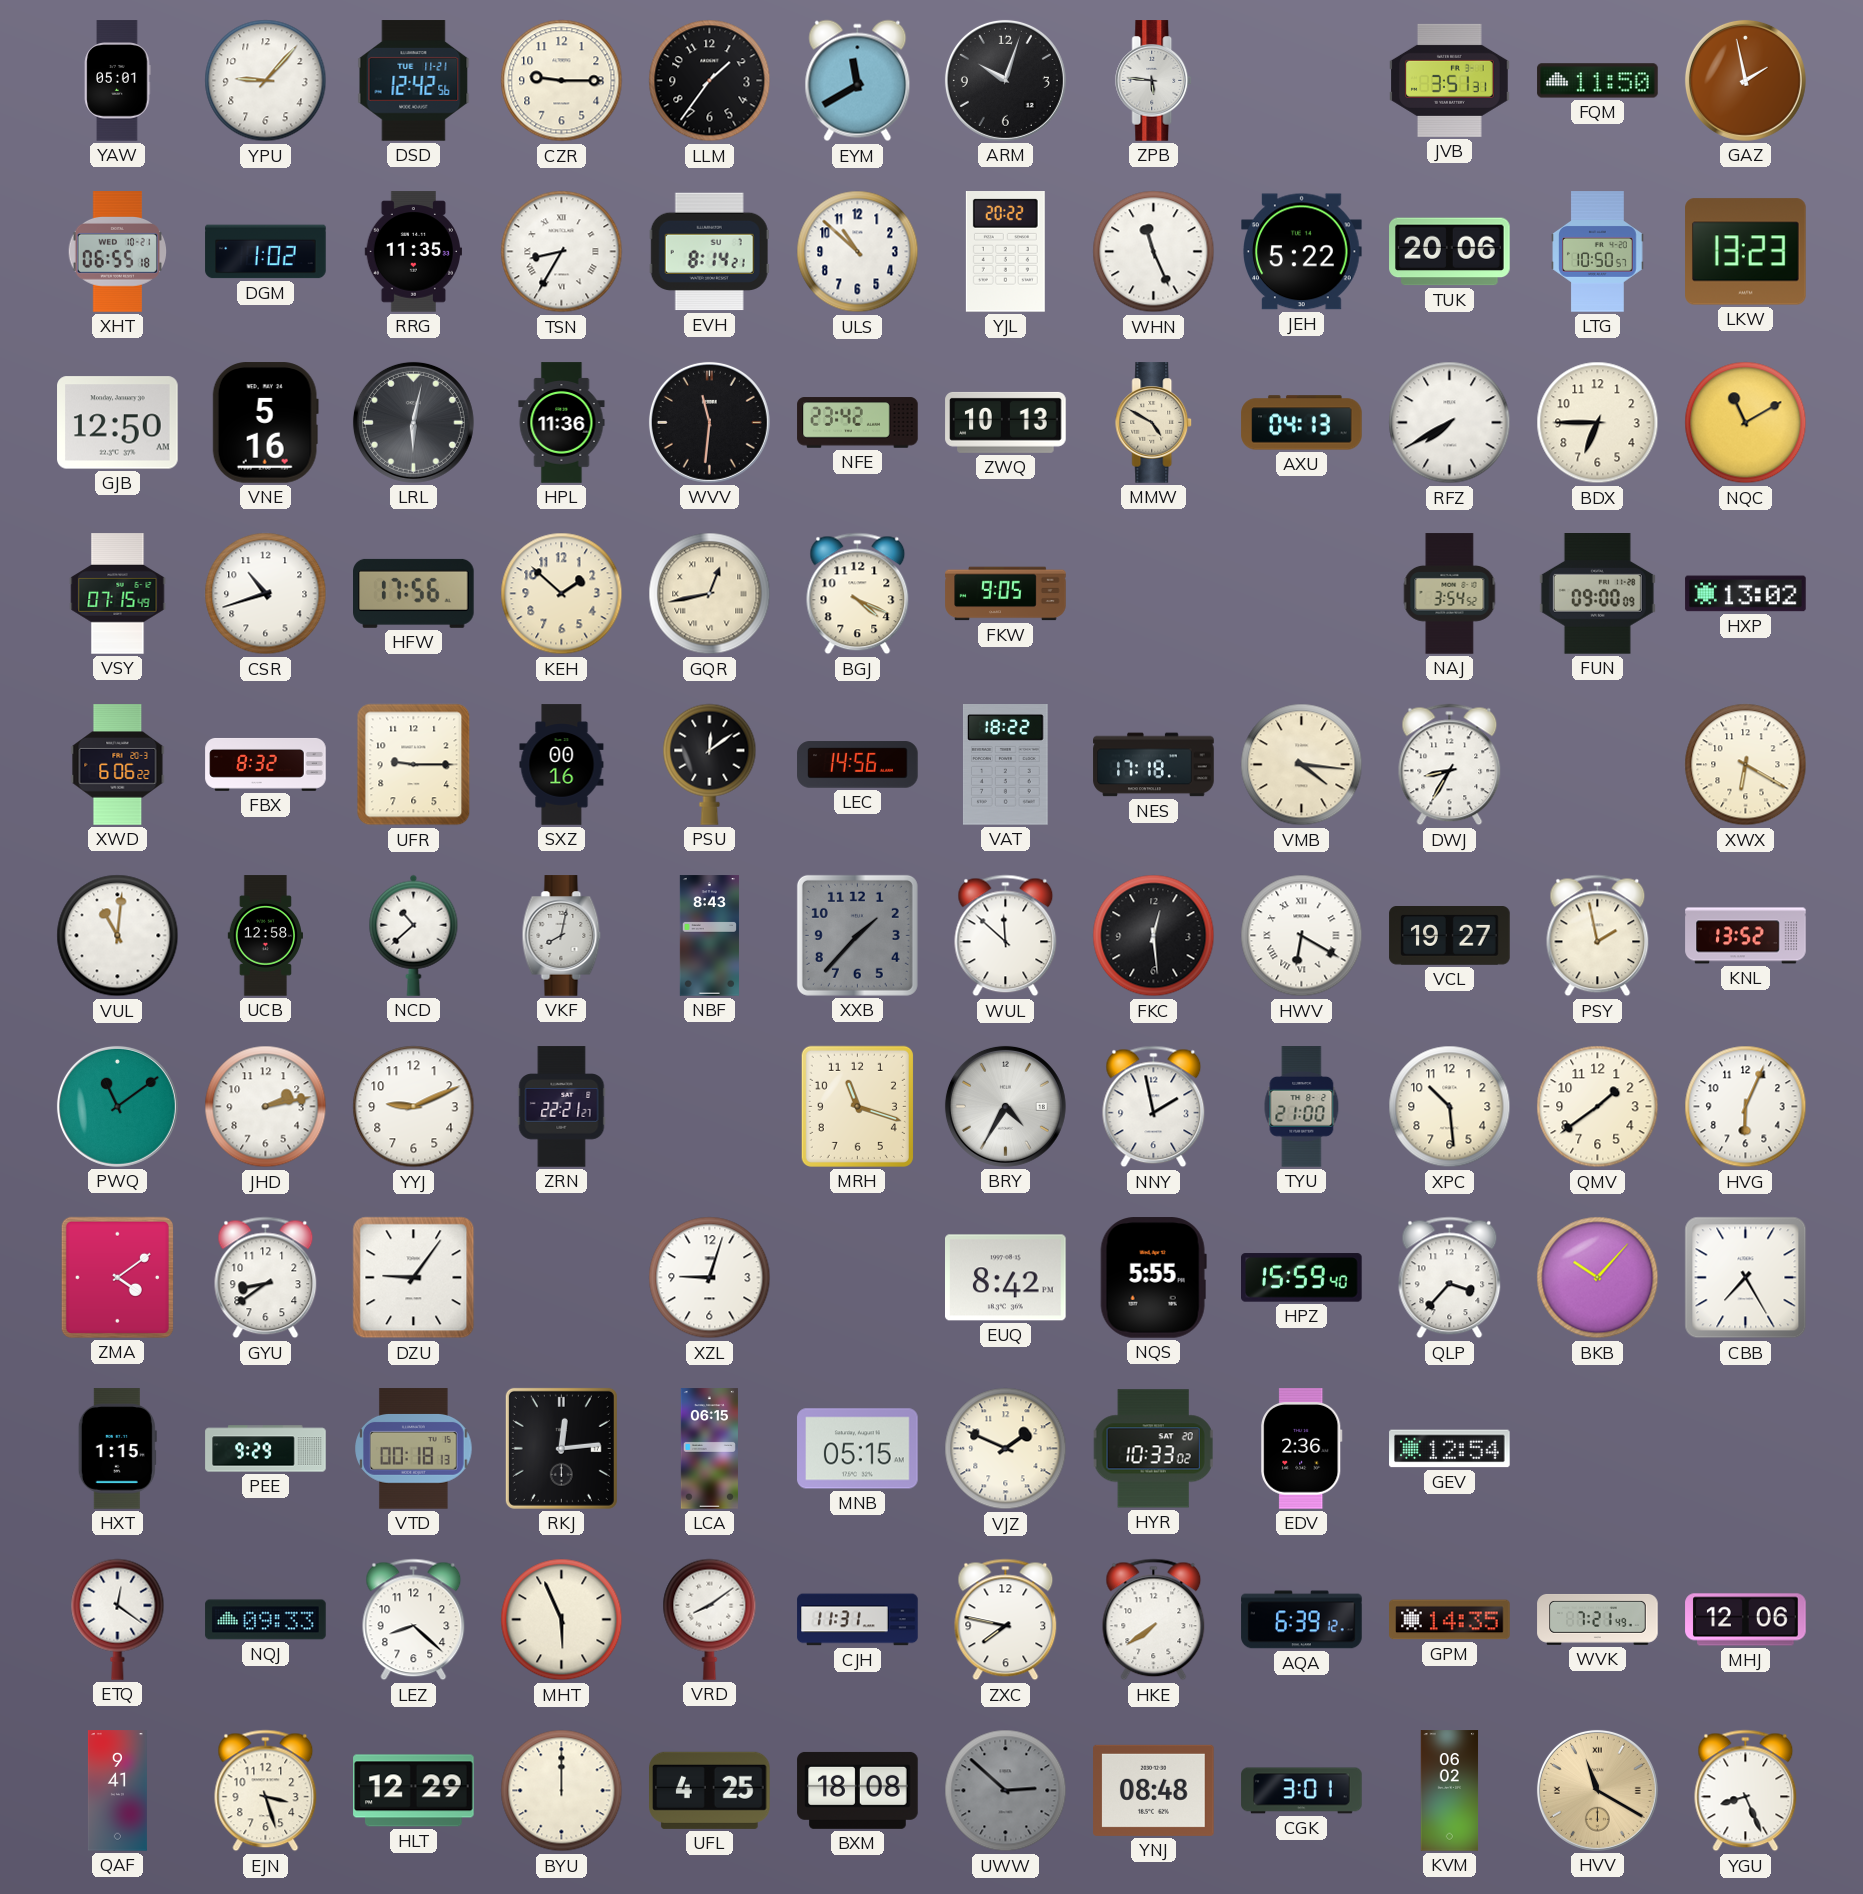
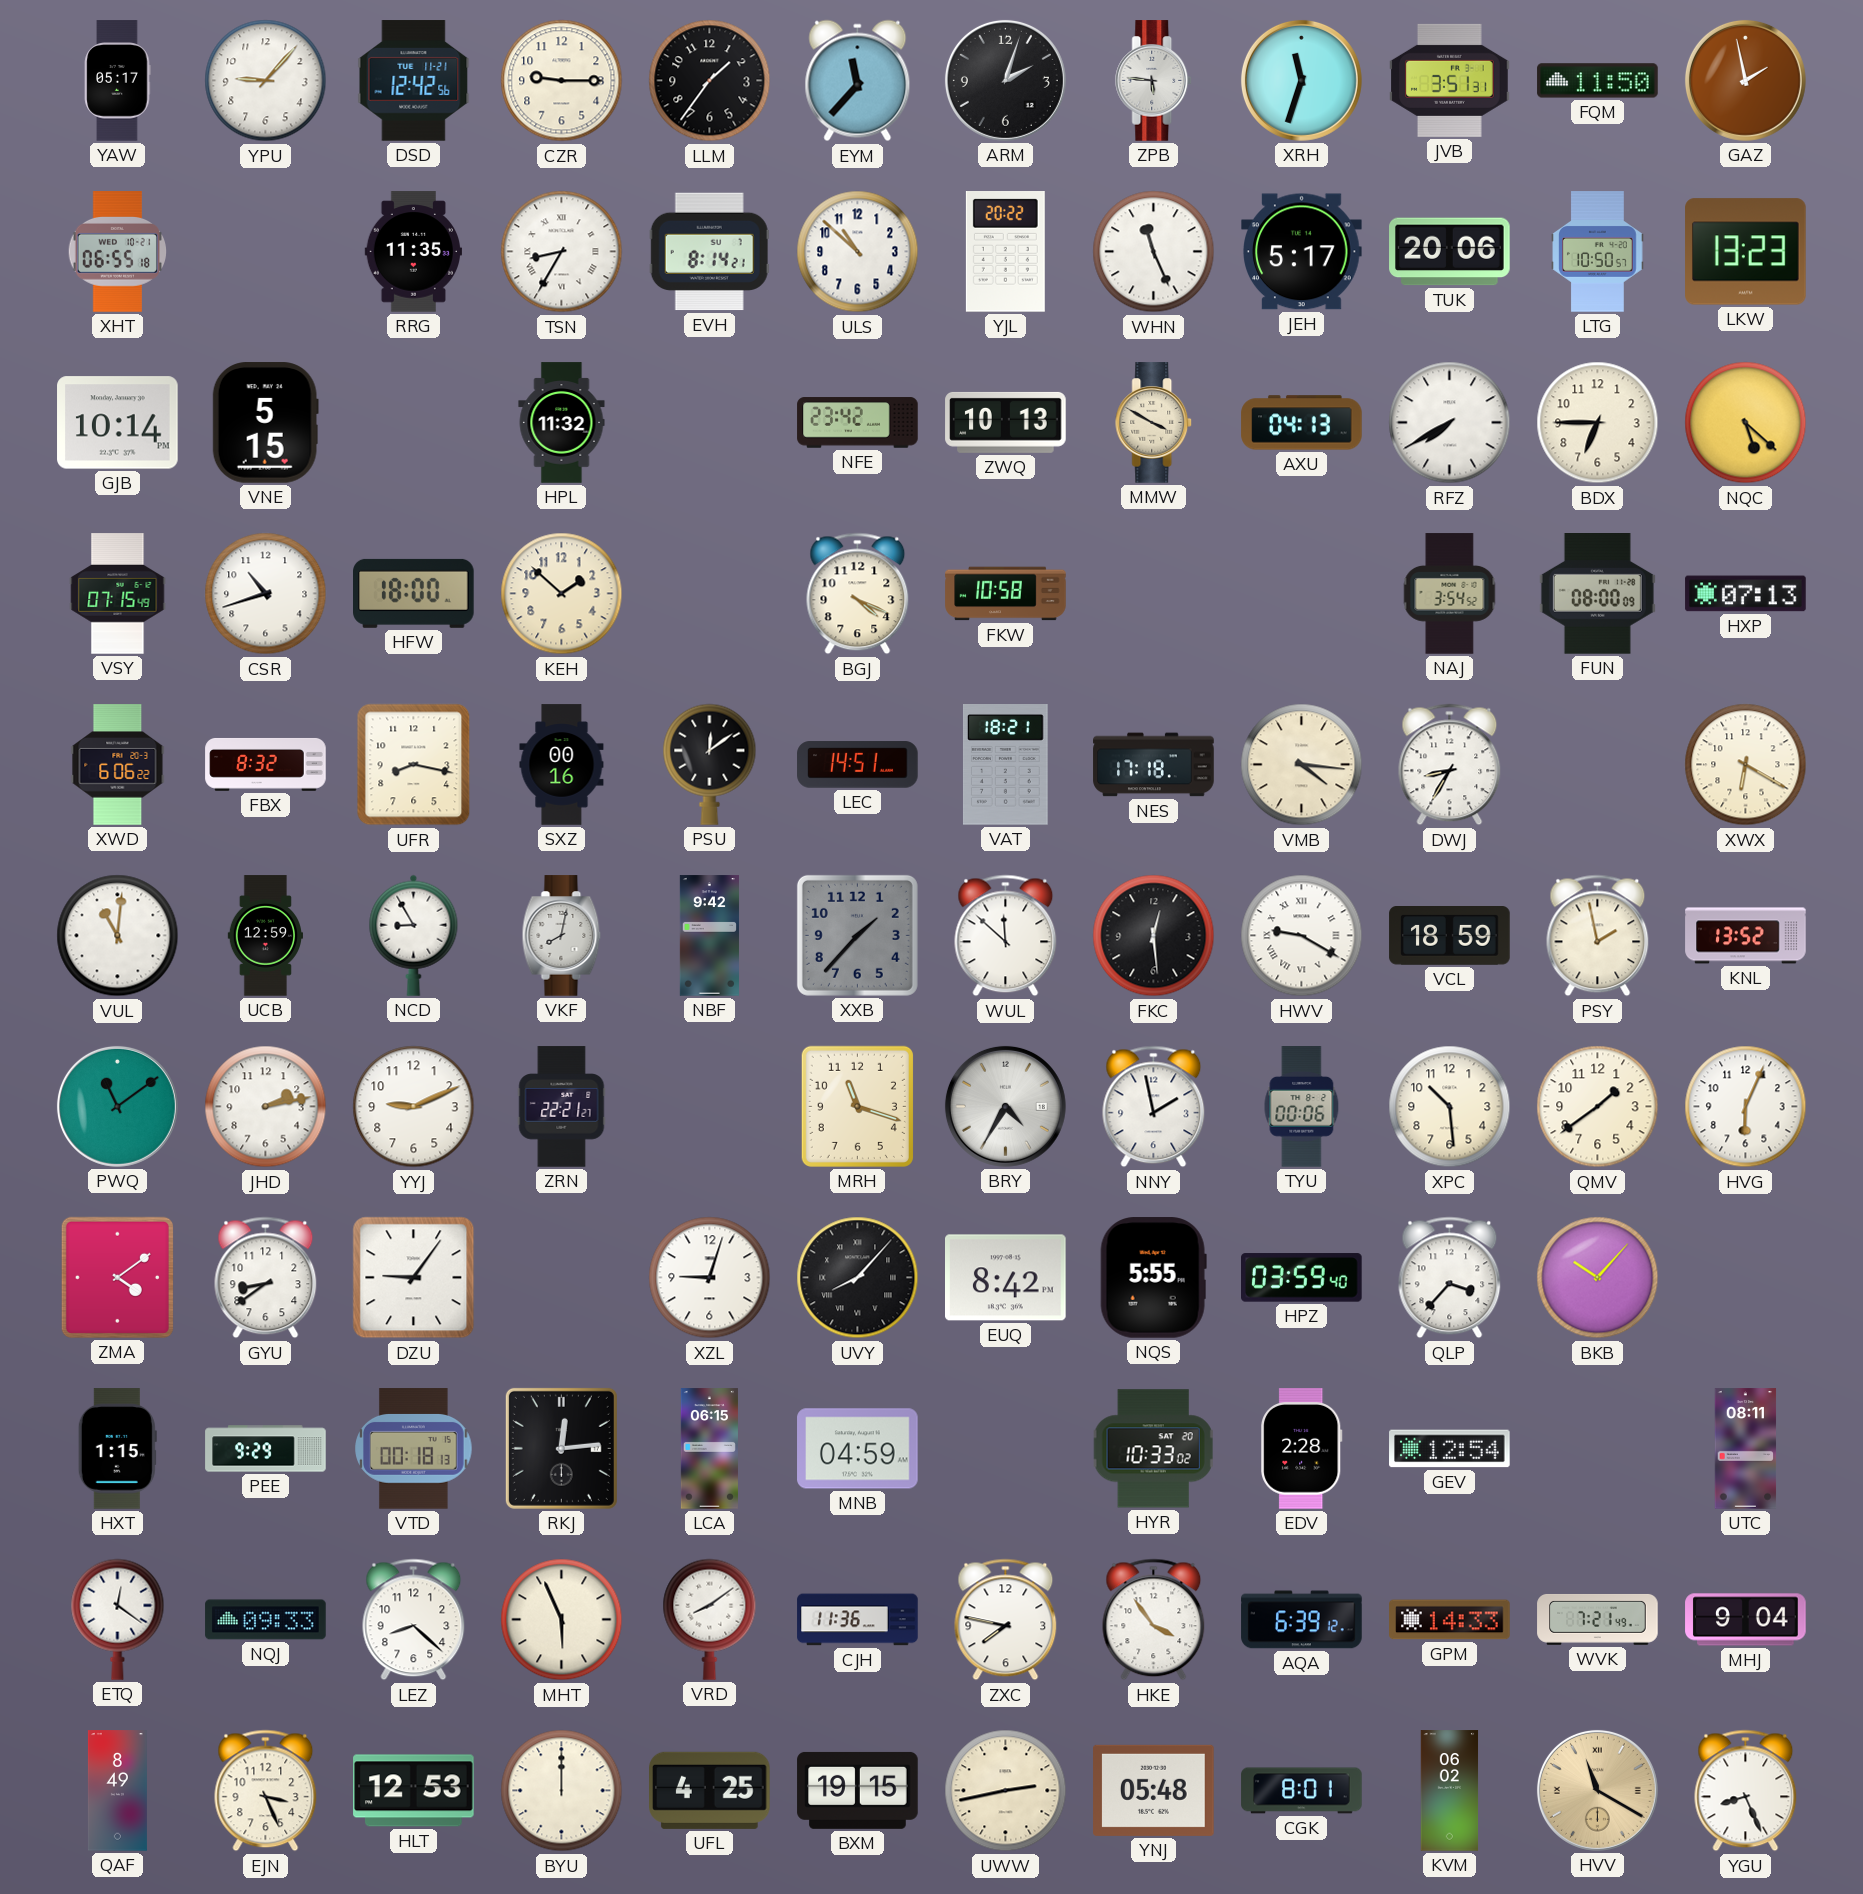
YAW: 05:01 -> 05:17
EYM: 11:40 -> 11:37
ARM: 10:03 -> 2:03
XRH: none -> 11:33
DGM: 1:02 -> none
JEH: 5:22 -> 5:17
GJB: 12:50 -> 10:14
VNE: 5:16 -> 5:15
LRL: 6:02 -> none
HPL: 11:36 -> 11:32
WVV: 11:31 -> none
MMW: 4:50 -> 3:50
NQC: 11:10 -> 5:22
HFW: 17:56 -> 18:00
GQR: 12:43 -> none
FKW: 9:05 -> 10:58
FUN: 09:00 -> 08:00
HXP: 13:02 -> 07:13
UFR: 9:15 -> 8:17
LEC: 14:56 -> 14:51
VAT: 18:22 -> 18:21
UCB: 12:58 -> 12:59
NCD: 10:38 -> 8:55
NBF: 8:43 -> 9:42
HWV: 6:20 -> 9:20
VCL: 19:27 -> 18:59
TYU: 21:00 -> 00:06
UVY: none -> 8:07
HPZ: 15:59 -> 03:59
CBB: 7:25 -> none
MNB: 05:15 -> 04:59
VJZ: 1:49 -> none
EDV: 2:36 -> 2:28
UTC: none -> 08:11
CJH: 11:31 -> 11:36
HKE: 7:39 -> 3:54
GPM: 14:35 -> 14:33
MHJ: 12:06 -> 9:04
QAF: 9:41 -> 8:49
EJN: 3:27 -> 3:26
HLT: 12:29 -> 12:53
BXM: 18:08 -> 19:15
UWW: 2:52 -> 2:43
UWW dial: grey -> cream
YNJ: 08:48 -> 05:48
CGK: 3:01 -> 8:01
